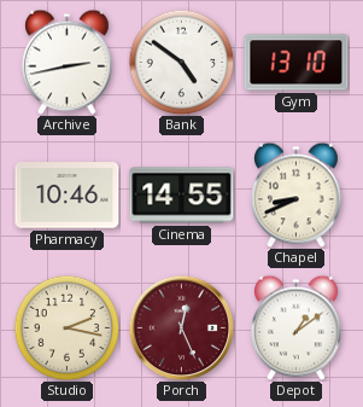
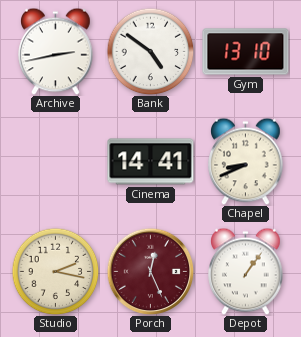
Pharmacy: 10:46 -> none
Cinema: 14:55 -> 14:41
Depot: 1:09 -> 1:06
